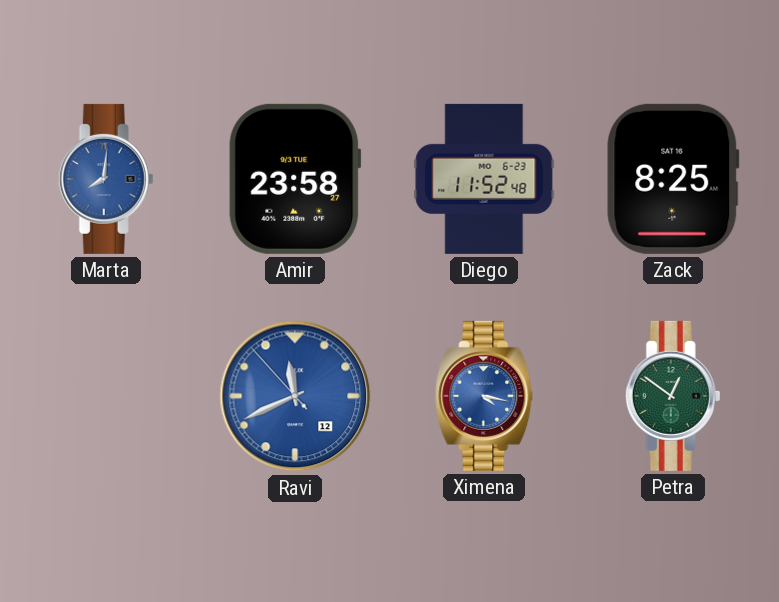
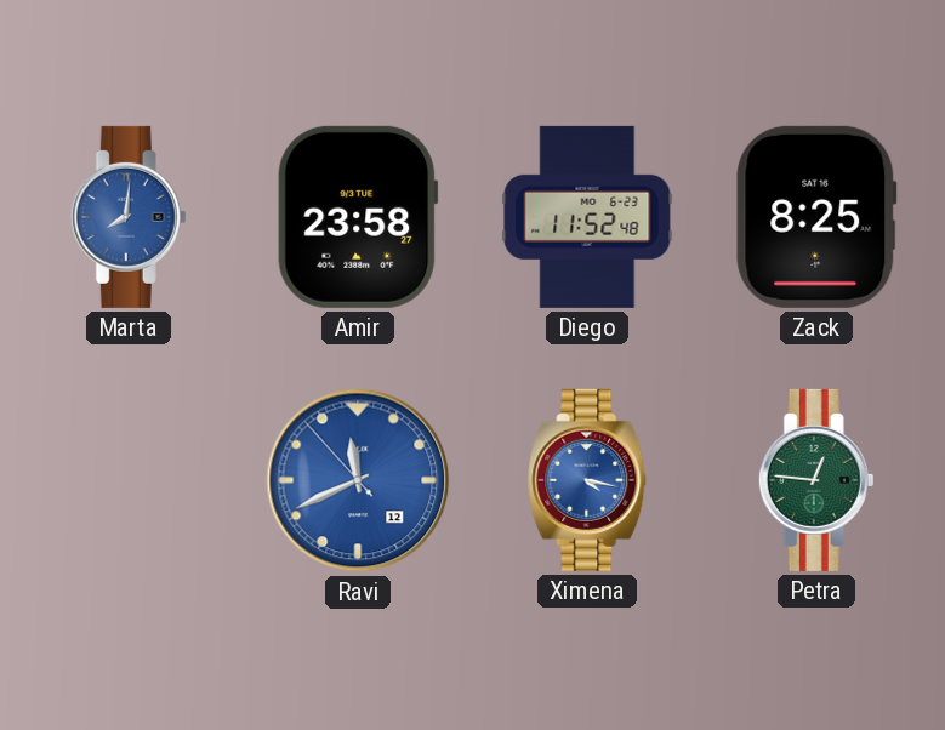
Petra: 12:51 -> 12:46
